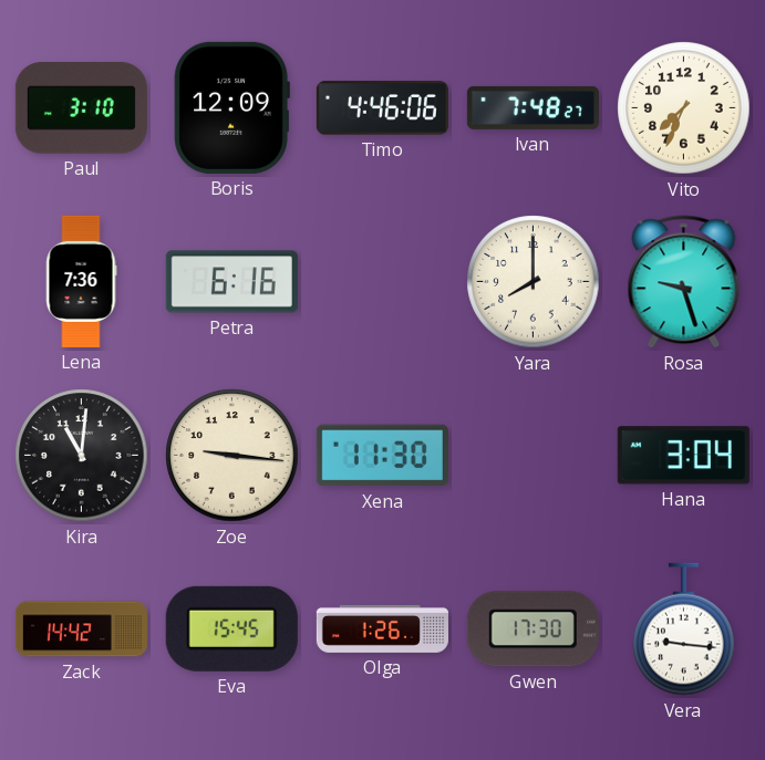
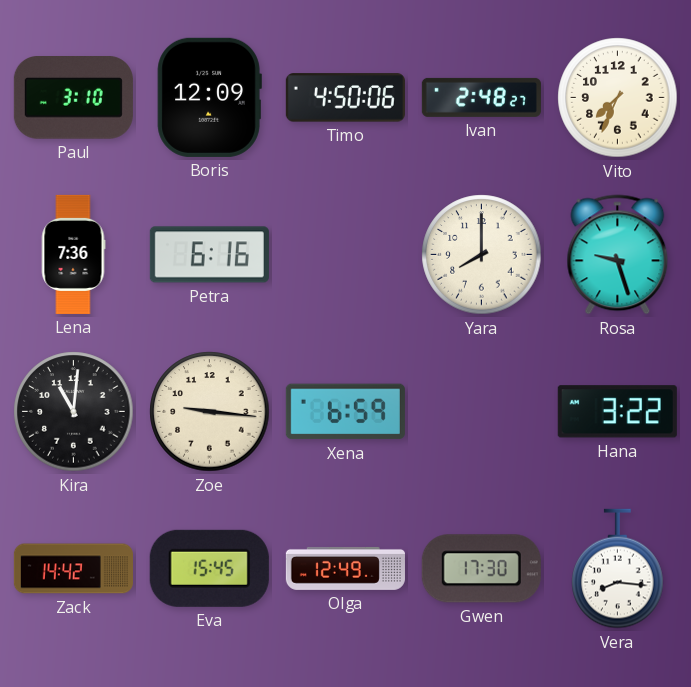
Timo: 4:46 -> 4:50
Ivan: 7:48 -> 2:48
Xena: 11:30 -> 6:59
Hana: 3:04 -> 3:22
Olga: 1:26 -> 12:49
Vera: 9:16 -> 8:16
